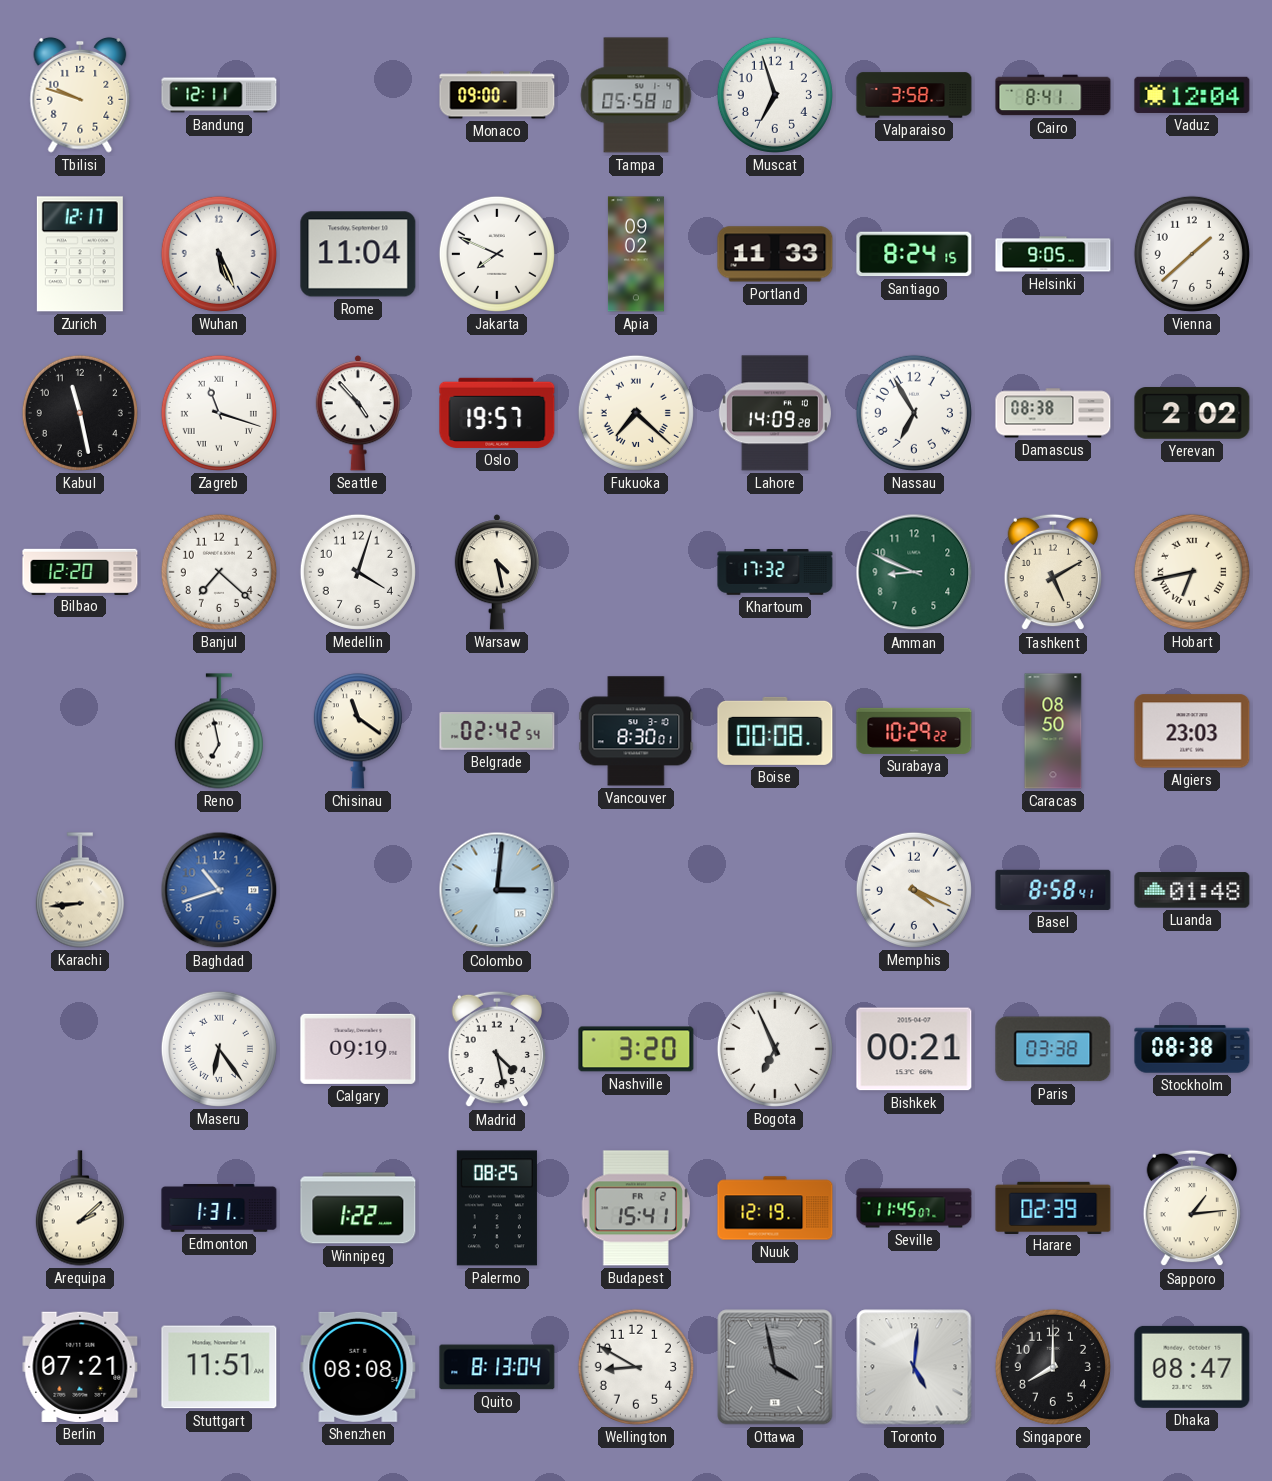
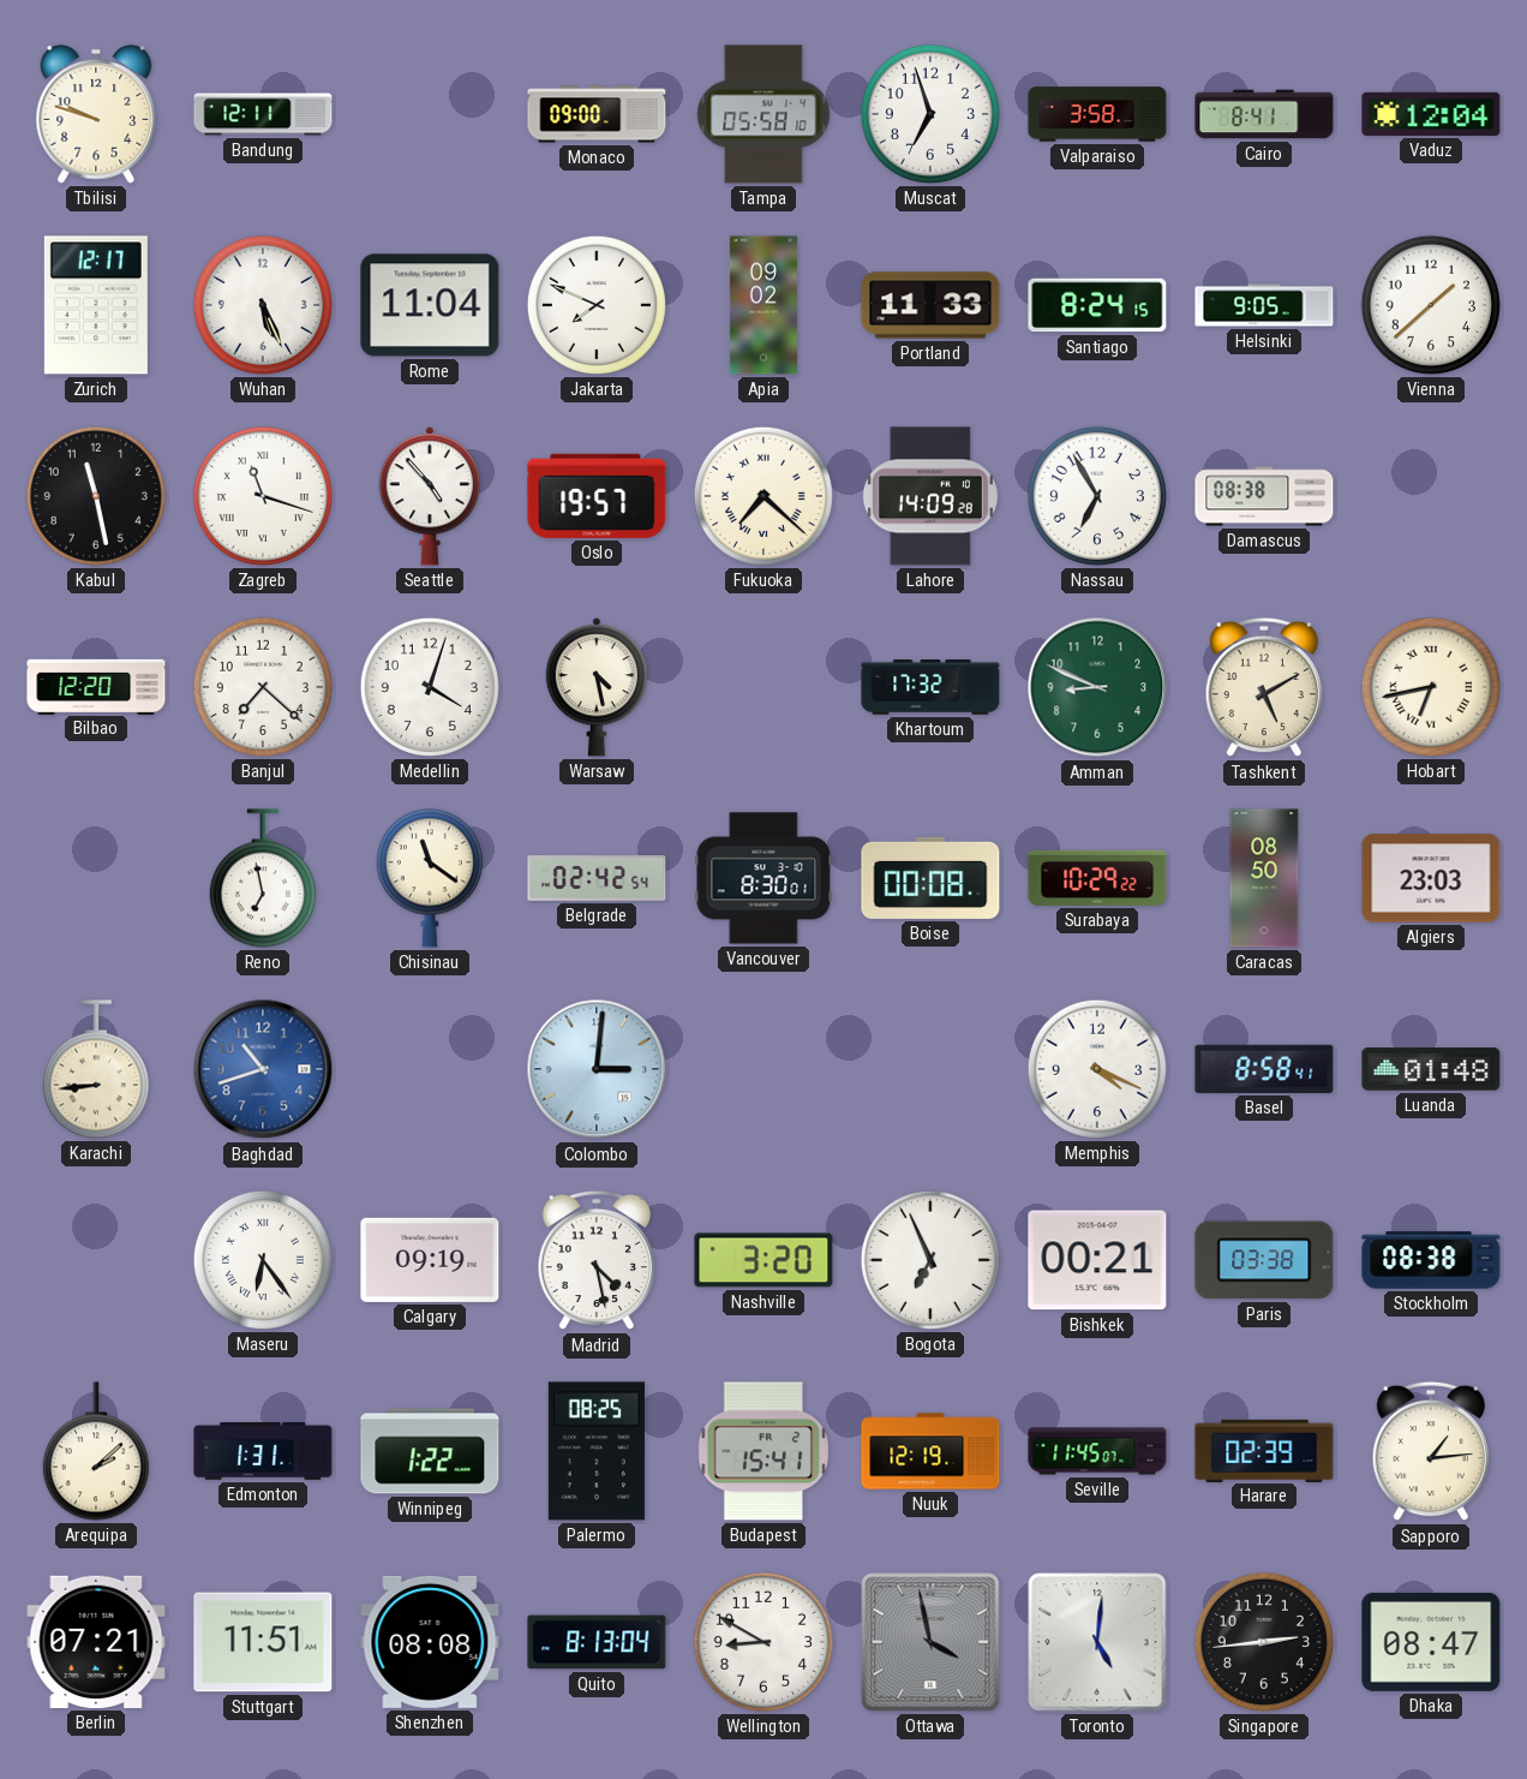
Yerevan: 2:02 -> none
Singapore: 8:00 -> 2:44
